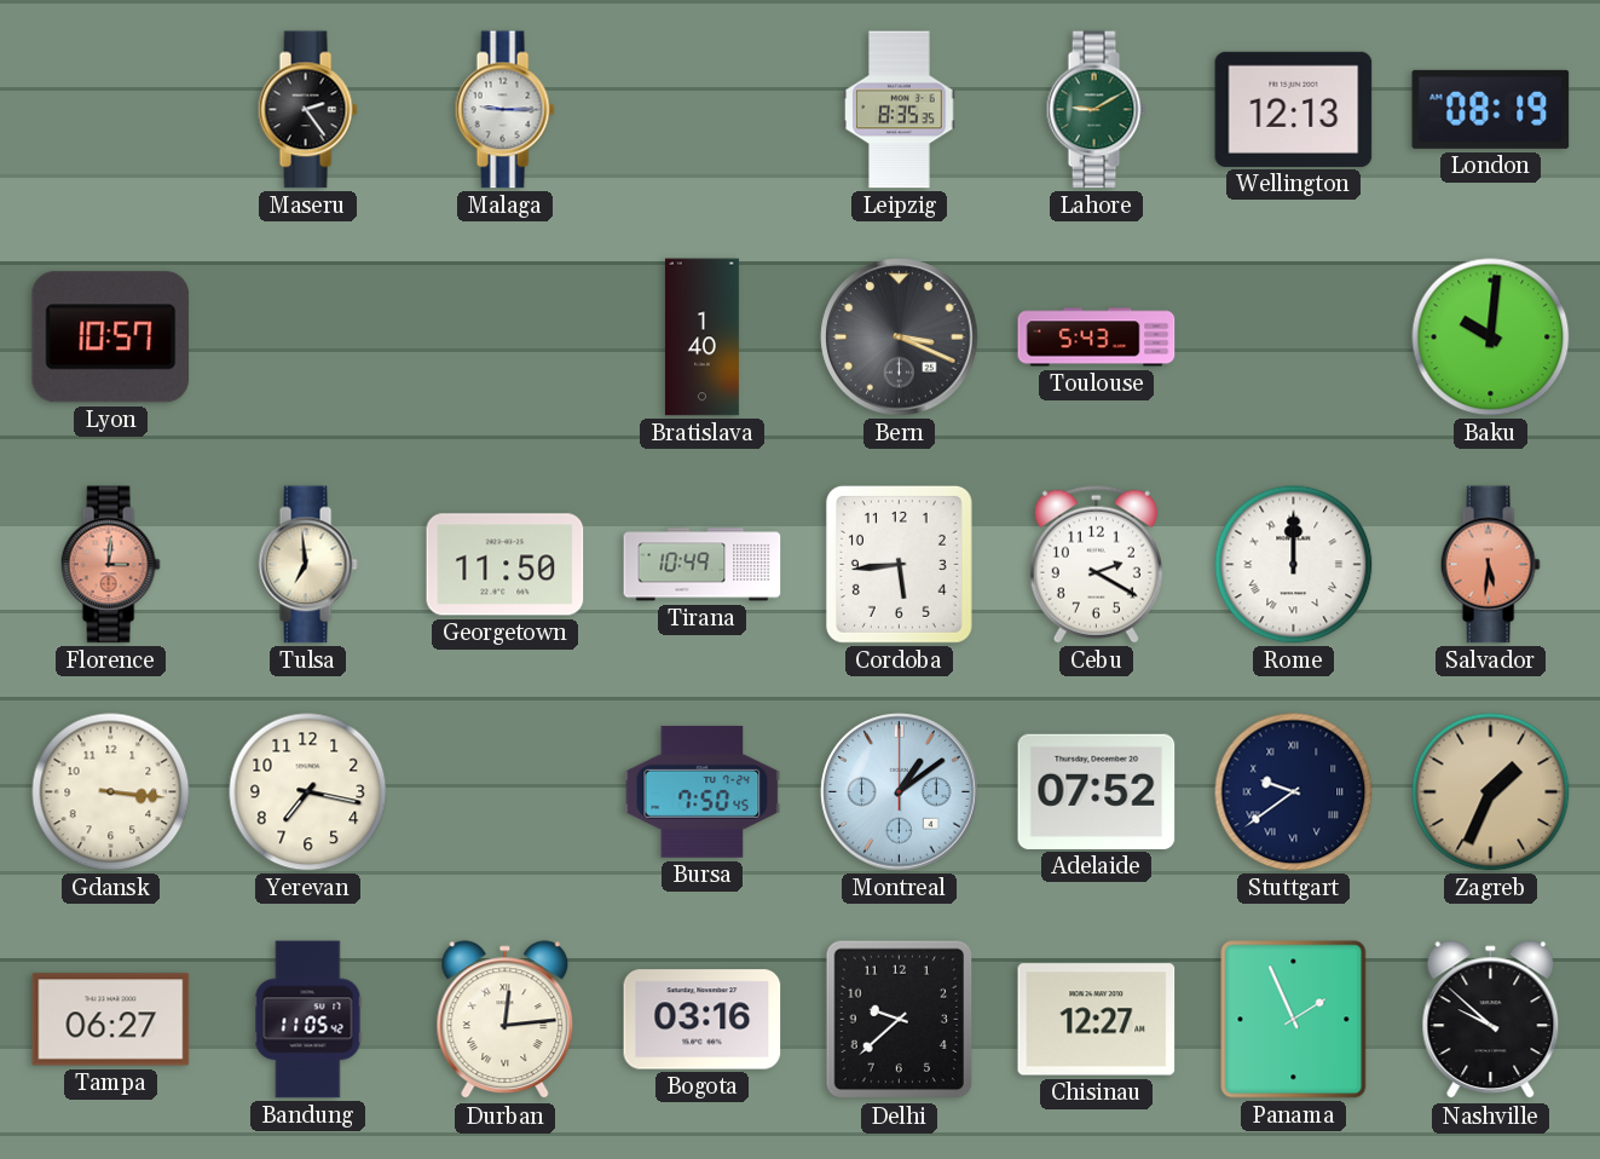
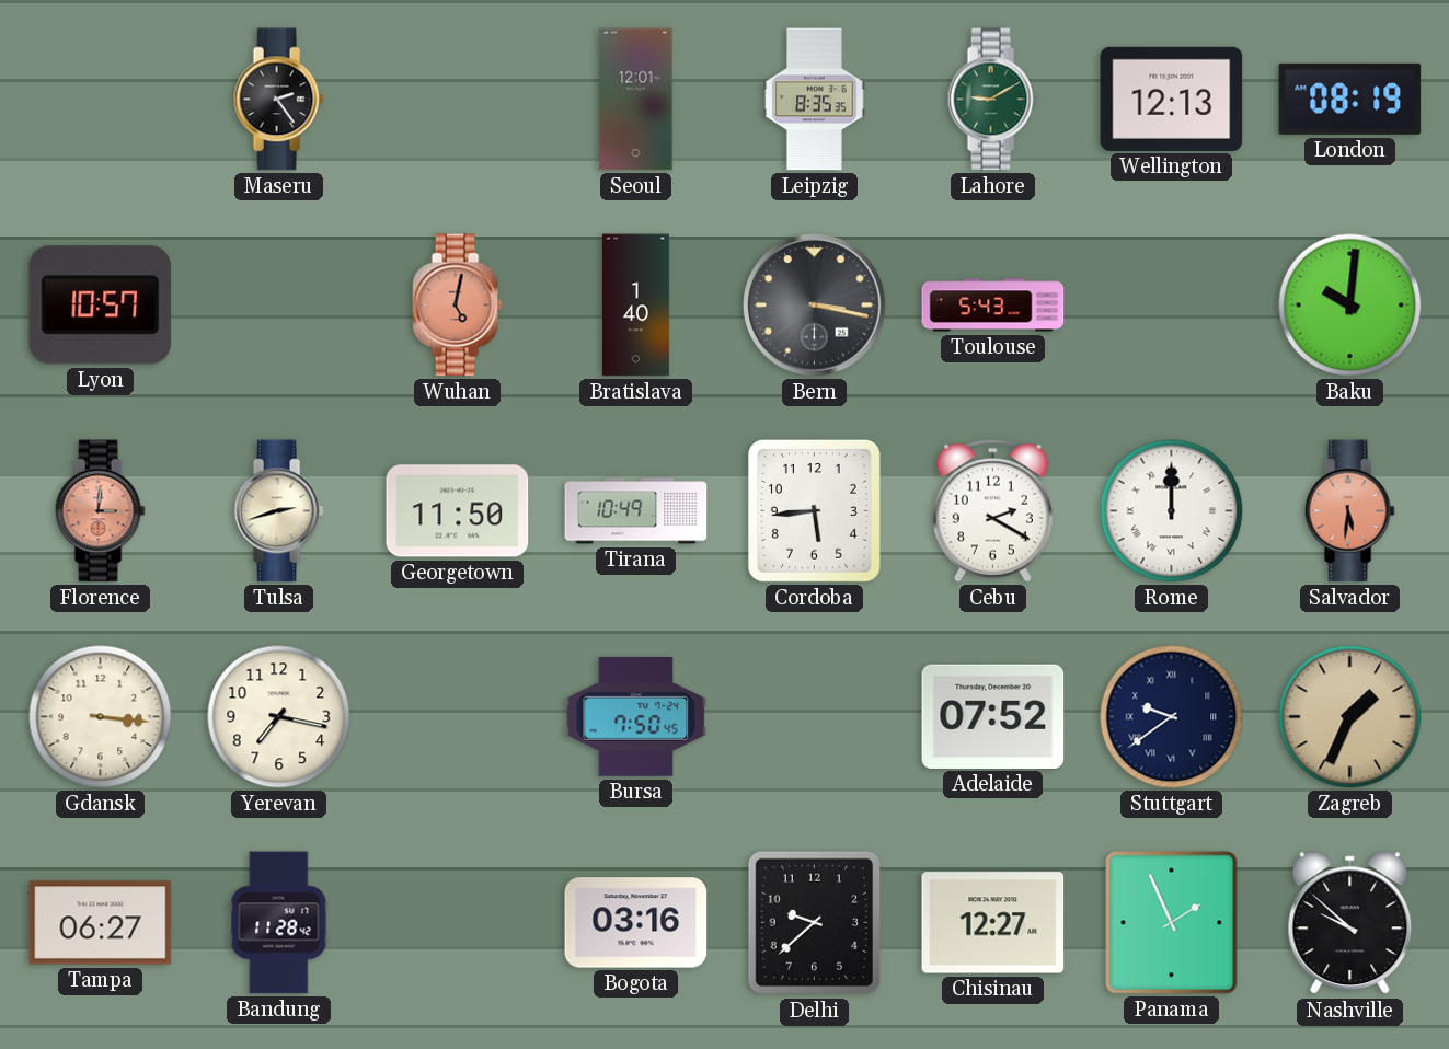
Malaga: 9:15 -> none
Seoul: none -> 12:01
Wuhan: none -> 5:02
Bern: 3:19 -> 3:17
Tulsa: 6:59 -> 2:42
Montreal: 1:09 -> none
Bandung: 11:05 -> 11:28
Durban: 12:14 -> none
